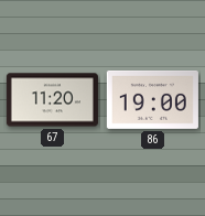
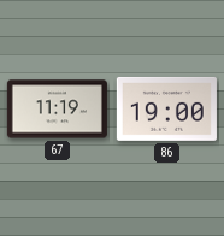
67: 11:20 -> 11:19
